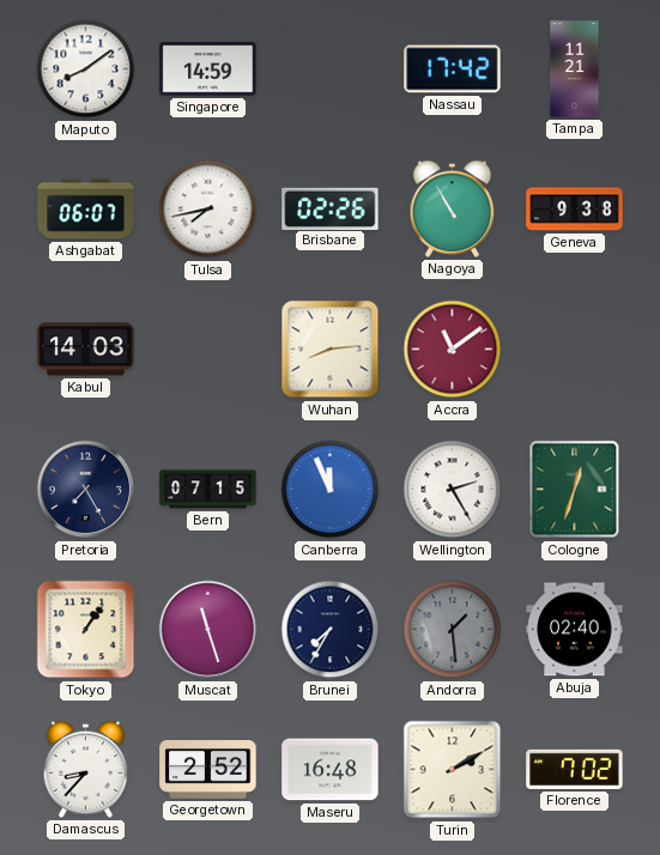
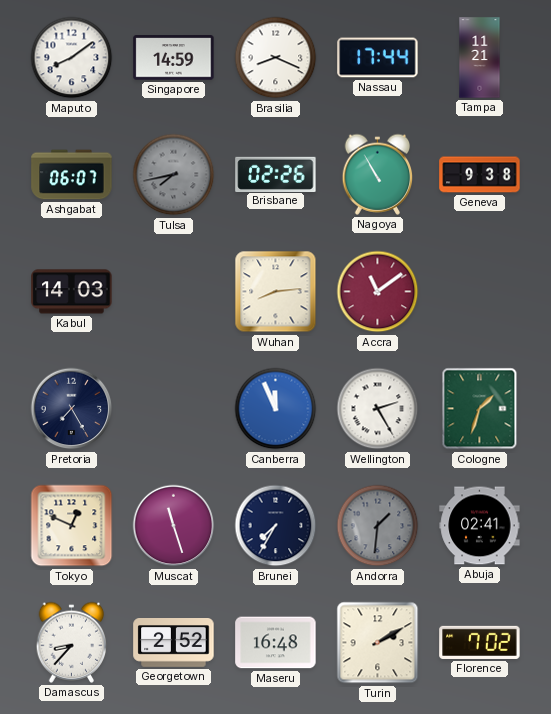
Brasilia: none -> 8:19
Nassau: 17:42 -> 17:44
Tulsa dial: white -> grey
Bern: 07:15 -> none
Cologne: 12:33 -> 1:33
Tokyo: 1:06 -> 12:49
Andorra: 1:29 -> 1:31
Abuja: 02:40 -> 02:41
